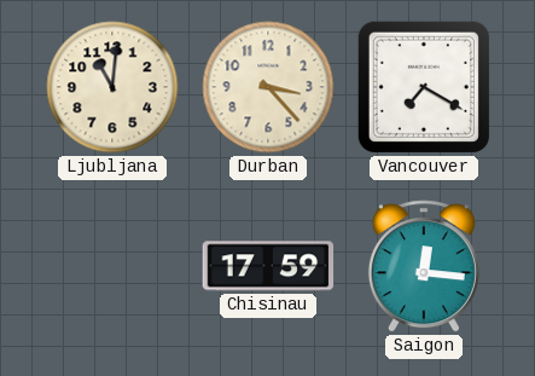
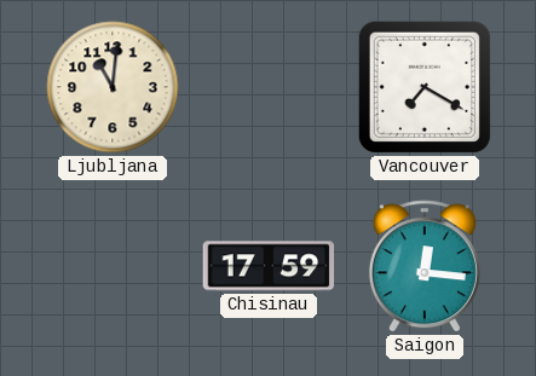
Durban: 3:23 -> none
